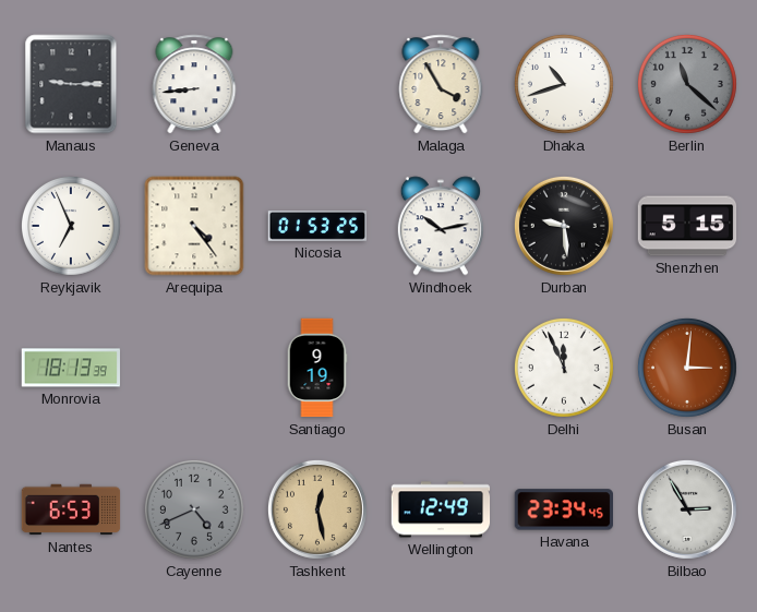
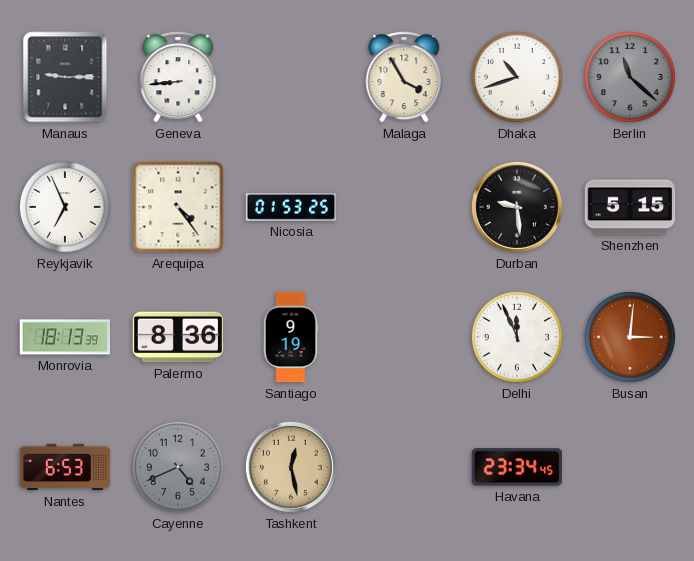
Windhoek: 10:13 -> none
Palermo: none -> 8:36
Wellington: 12:49 -> none
Bilbao: 2:55 -> none
